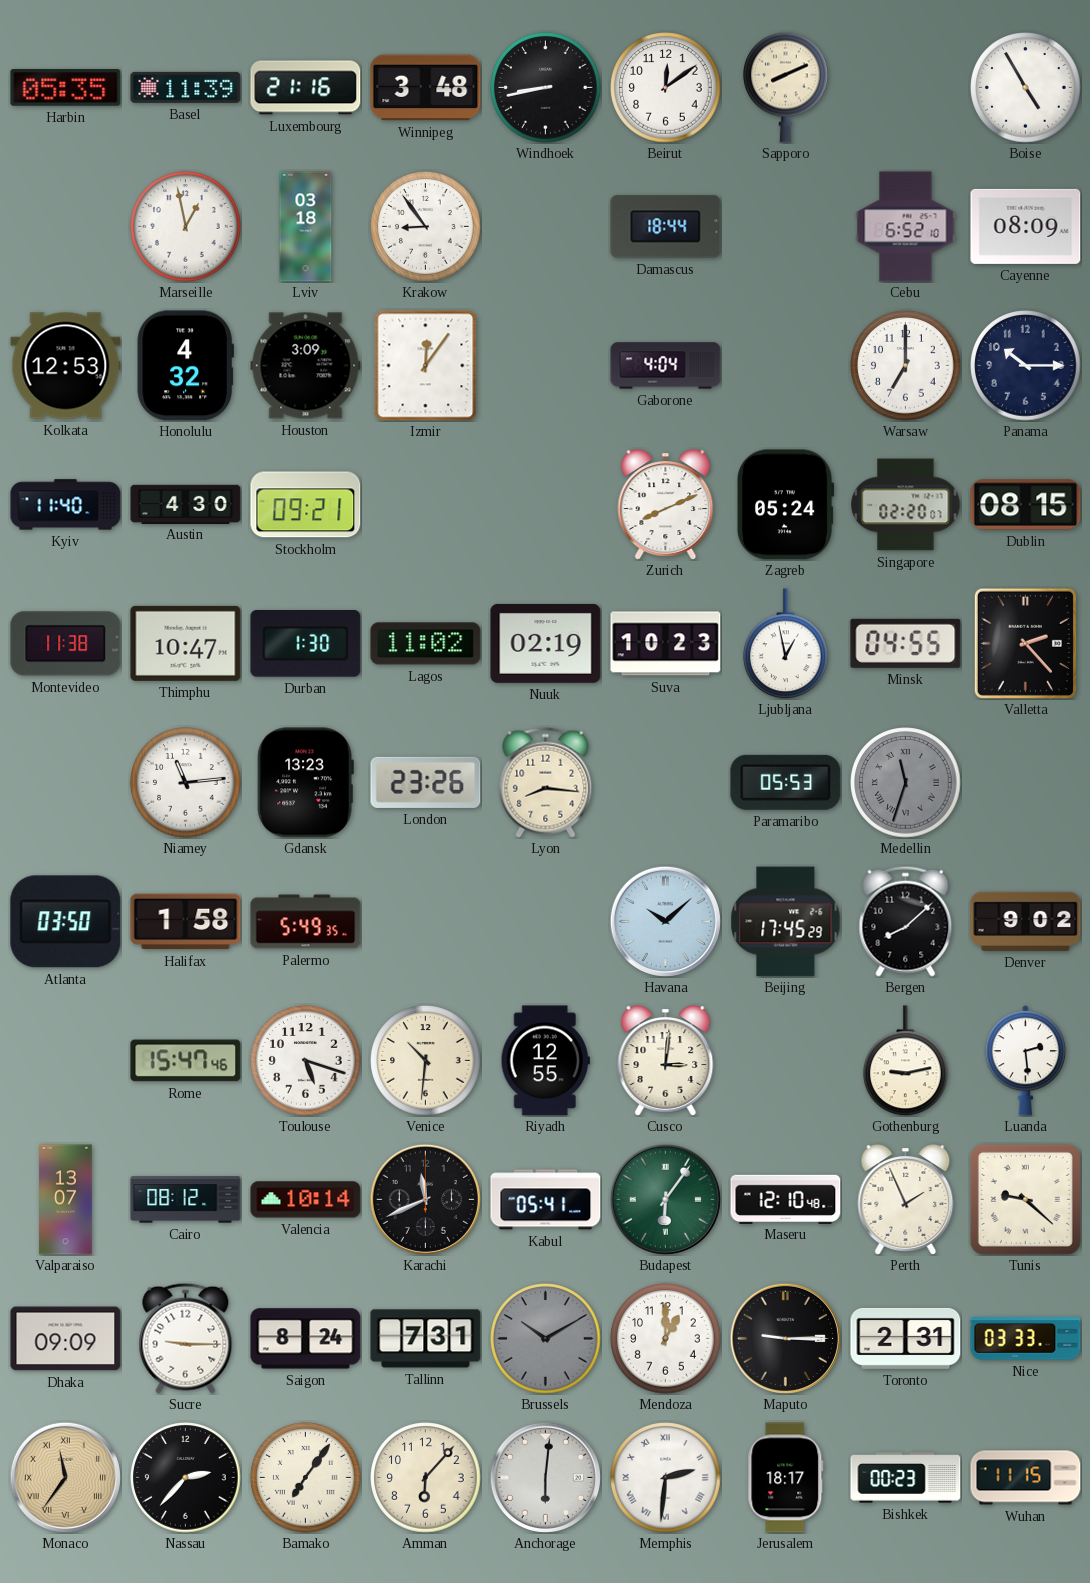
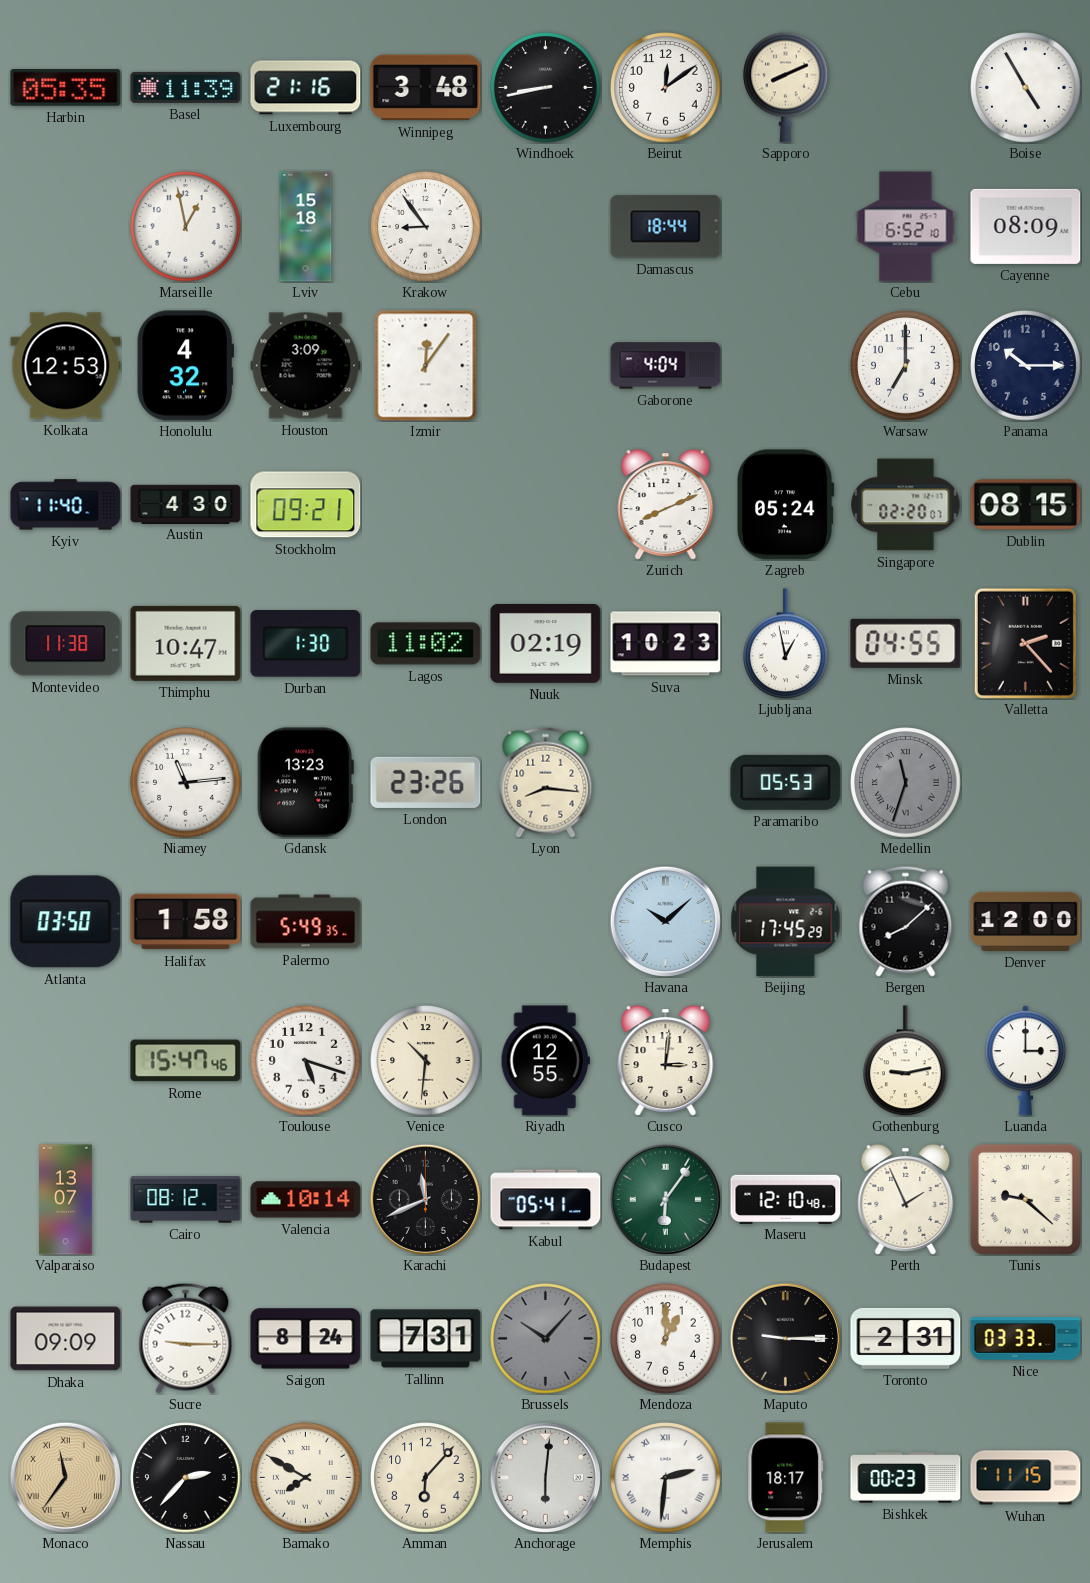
Lviv: 03:18 -> 15:18
Denver: 9:02 -> 12:00
Luanda: 2:29 -> 3:00
Brussels: 10:10 -> 10:07
Bamako: 7:06 -> 7:50
